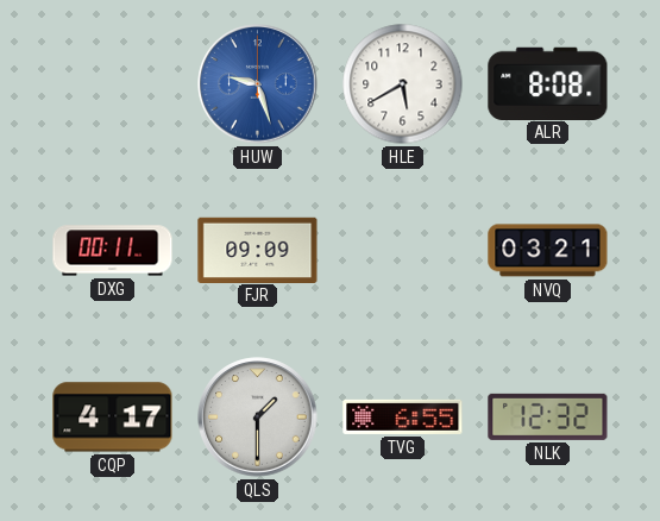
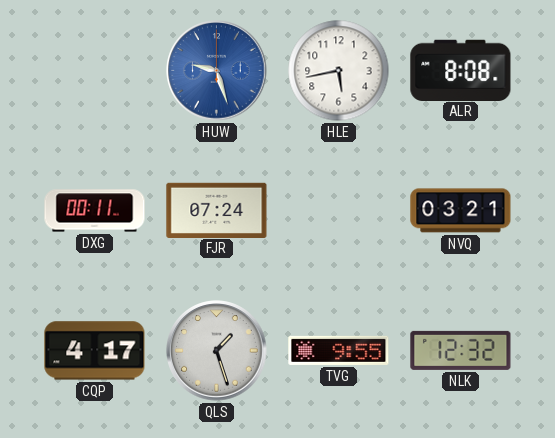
HLE: 5:40 -> 5:43
FJR: 09:09 -> 07:24
QLS: 1:30 -> 1:27
TVG: 6:55 -> 9:55
